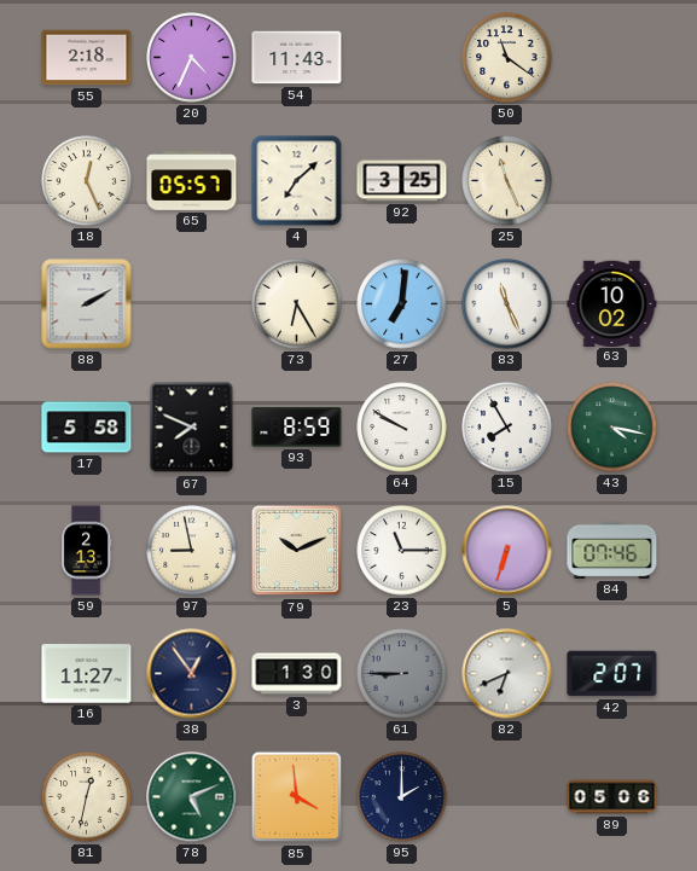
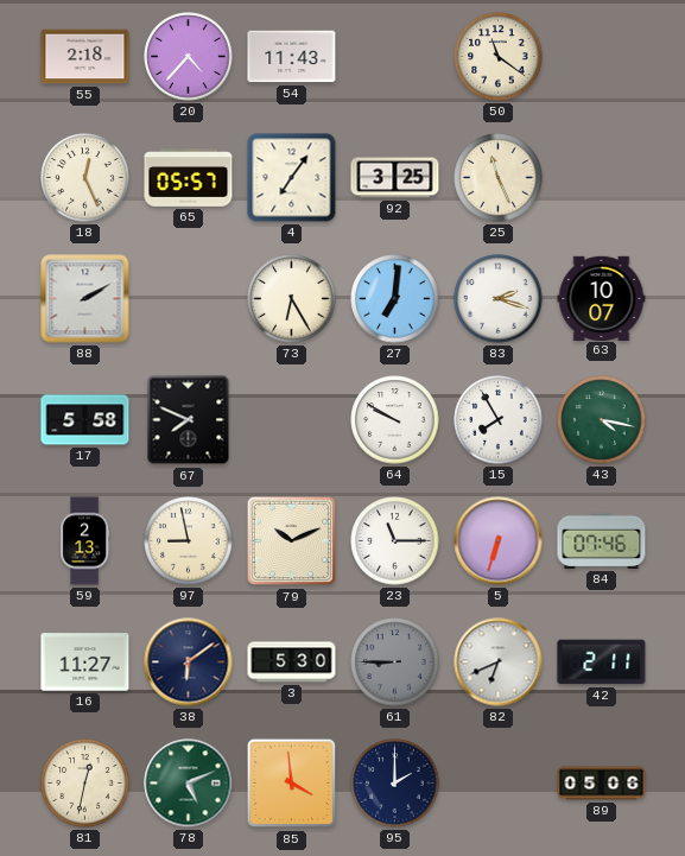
20: 4:34 -> 4:37
4: 7:08 -> 7:06
83: 11:26 -> 2:18
63: 10:02 -> 10:07
93: 8:59 -> none
38: 12:54 -> 6:09
3: 1:30 -> 5:30
42: 2:07 -> 2:11
